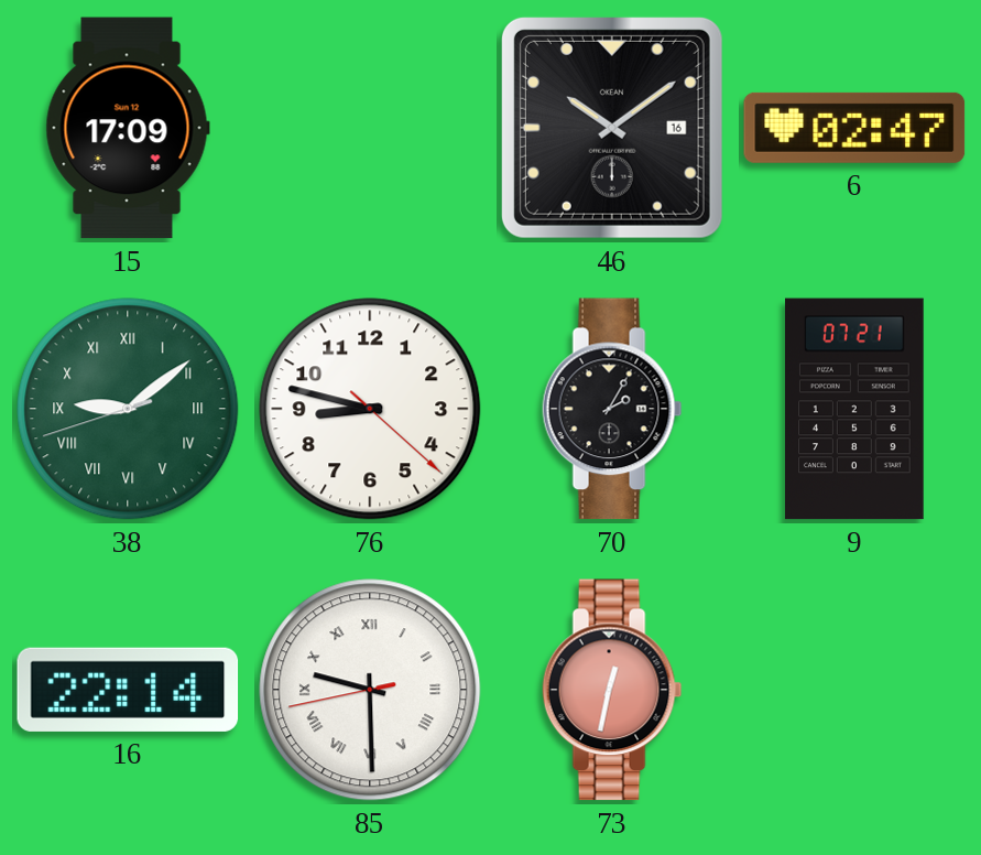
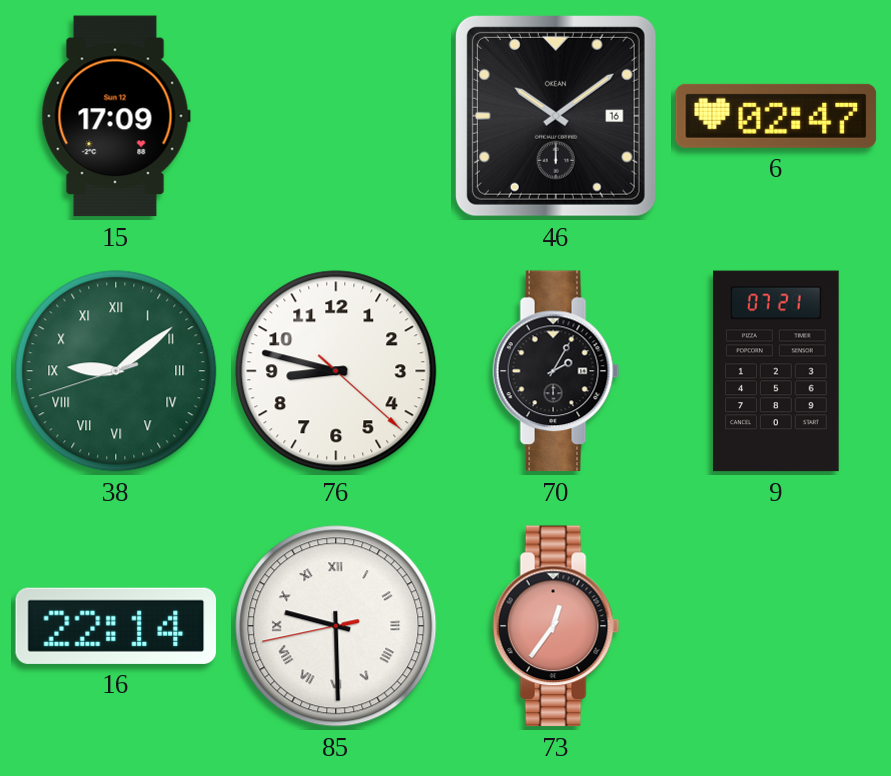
73: 12:32 -> 12:36
